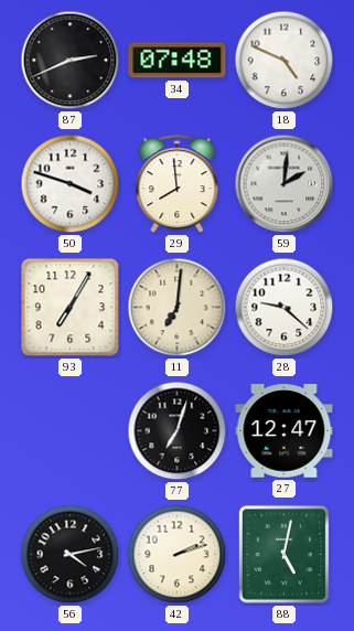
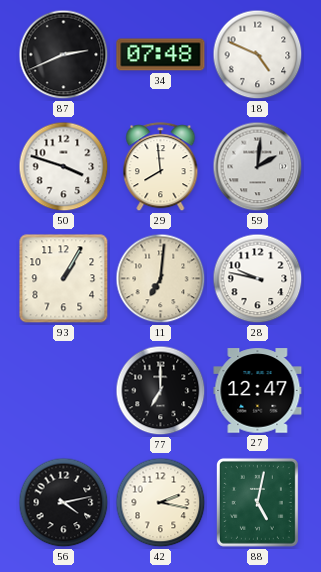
93: 7:05 -> 1:05
28: 9:22 -> 9:47
77: 7:03 -> 7:00
42: 2:12 -> 2:17
